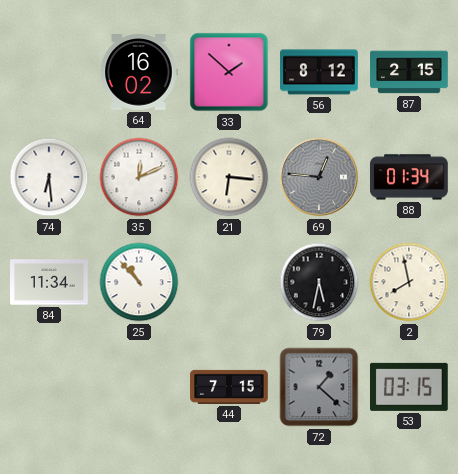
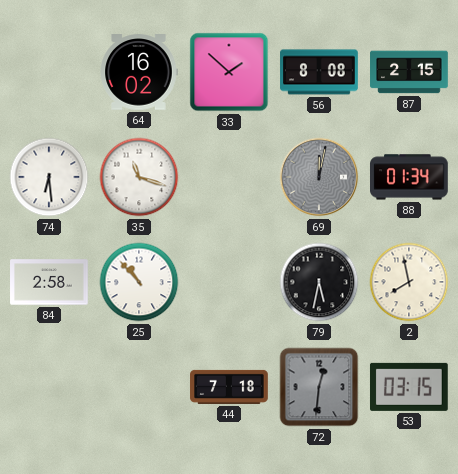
56: 8:12 -> 8:08
35: 12:11 -> 11:18
21: 6:16 -> none
69: 12:46 -> 12:02
84: 11:34 -> 2:58
44: 7:15 -> 7:18
72: 1:22 -> 12:31
